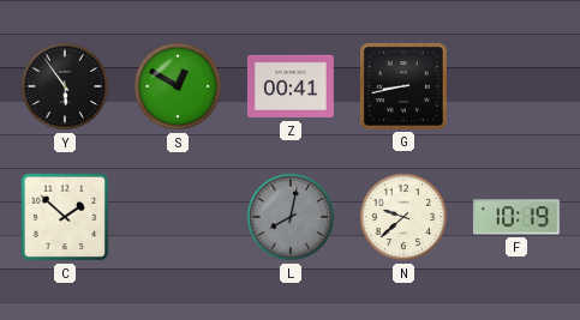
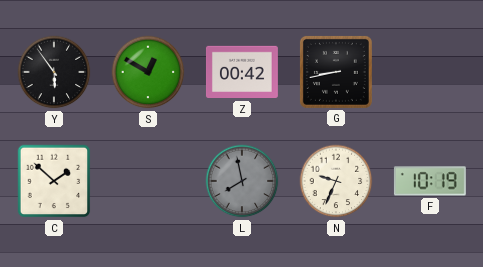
Z: 00:41 -> 00:42
L: 8:02 -> 7:58
N: 9:38 -> 9:34
